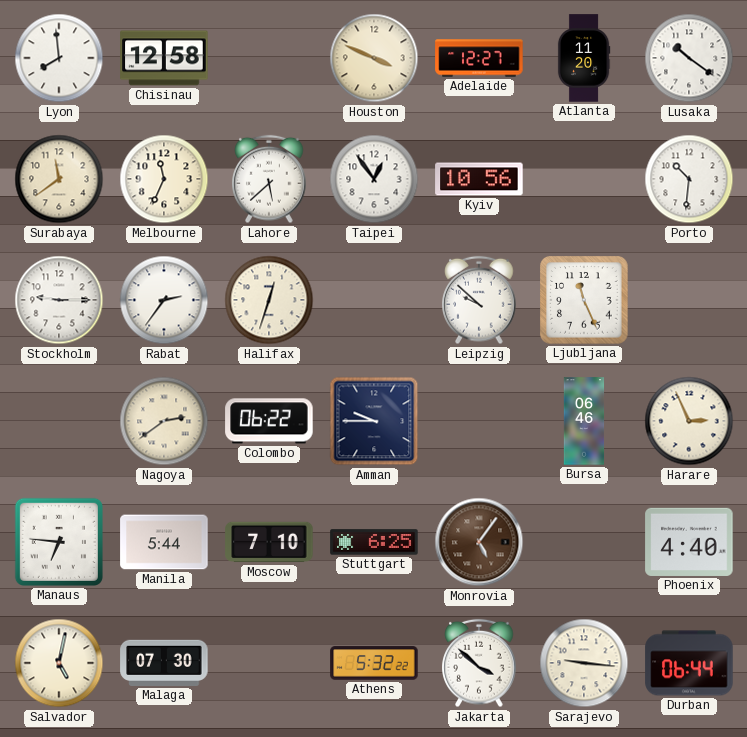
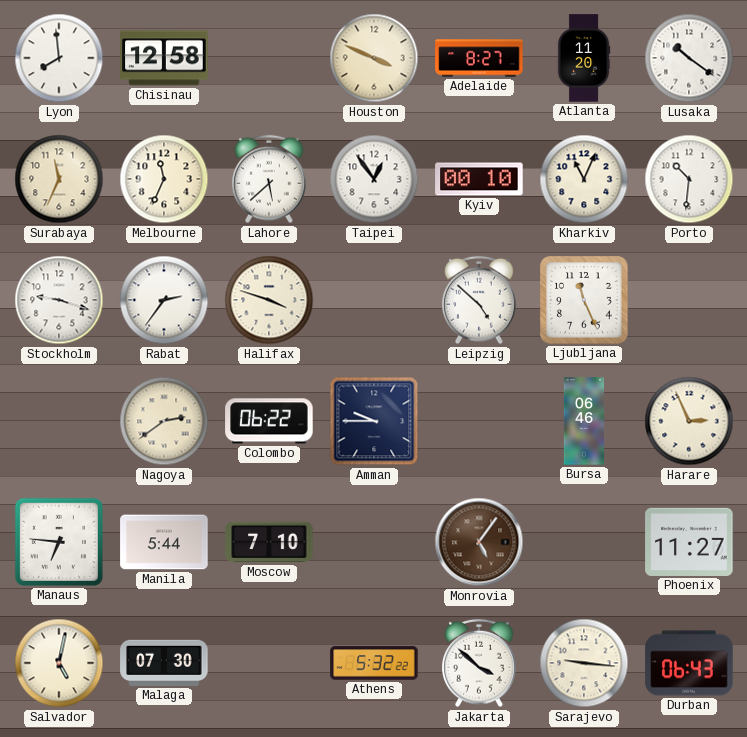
Adelaide: 12:27 -> 8:27
Surabaya: 11:39 -> 11:34
Kyiv: 10:56 -> 00:10
Kharkiv: none -> 11:04
Stockholm: 9:15 -> 9:18
Halifax: 12:33 -> 3:48
Leipzig: 9:52 -> 4:52
Stuttgart: 6:25 -> none
Phoenix: 4:40 -> 11:27
Durban: 06:44 -> 06:43
